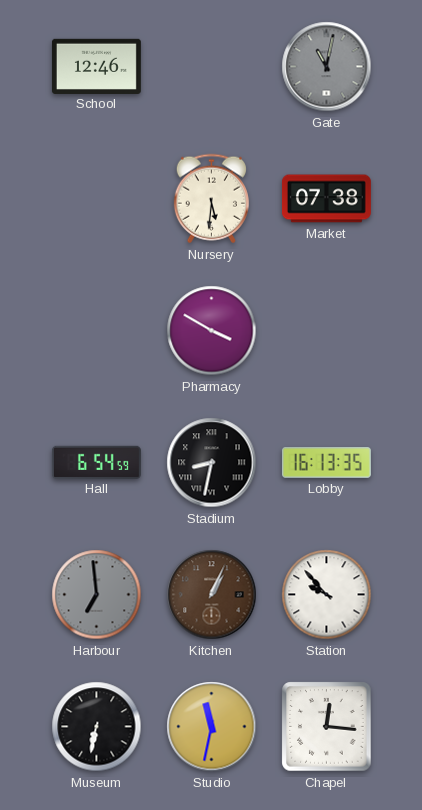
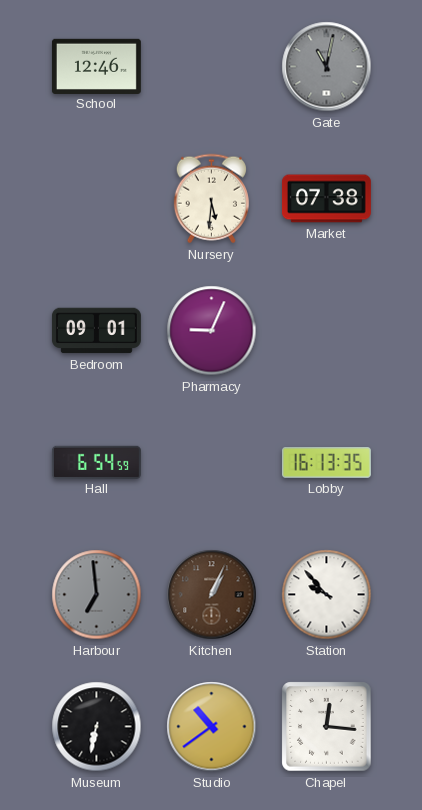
Bedroom: none -> 09:01
Pharmacy: 3:50 -> 9:04
Stadium: 8:32 -> none
Studio: 11:32 -> 10:39
